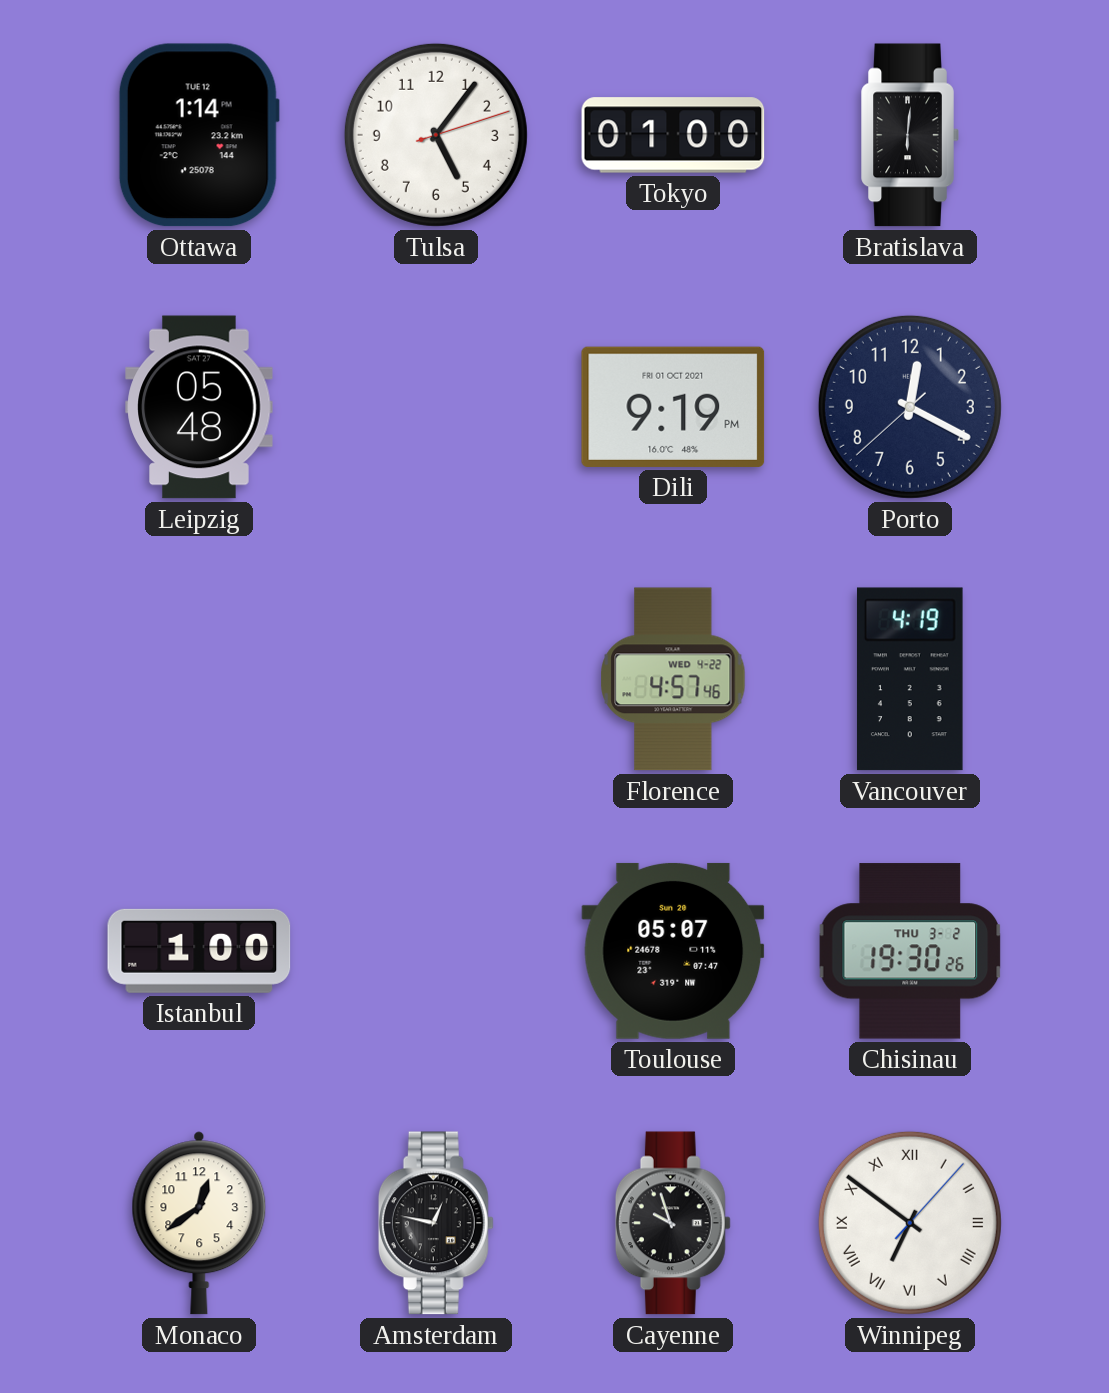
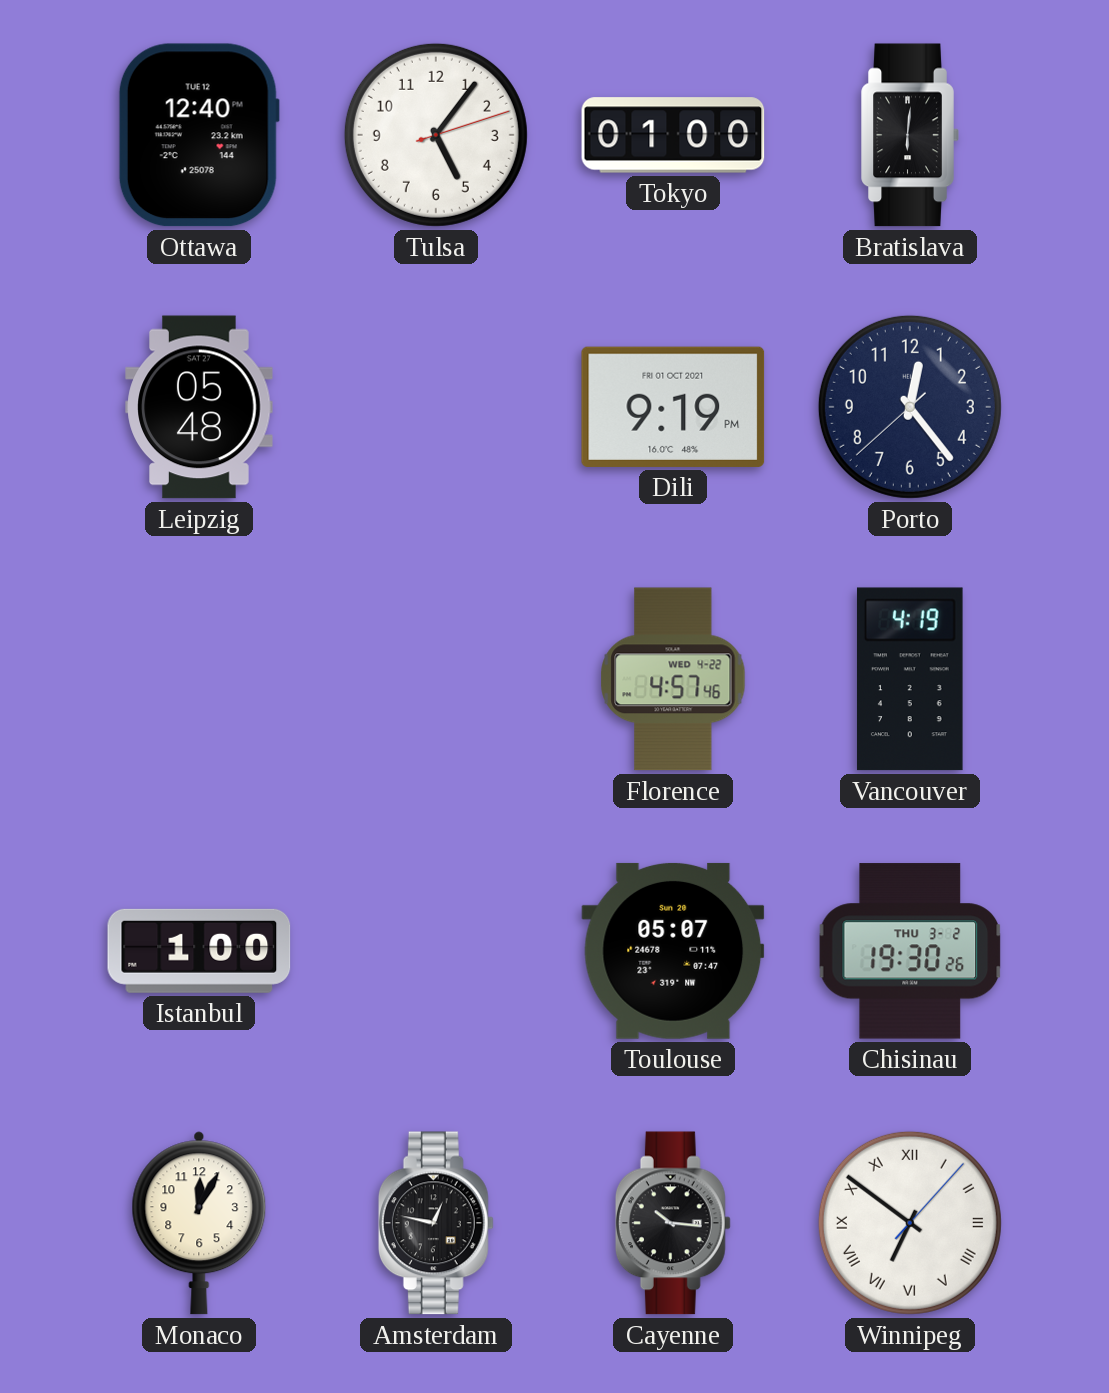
Ottawa: 1:14 -> 12:40
Porto: 12:19 -> 12:23
Monaco: 12:39 -> 12:05
Cayenne: 9:57 -> 10:16
